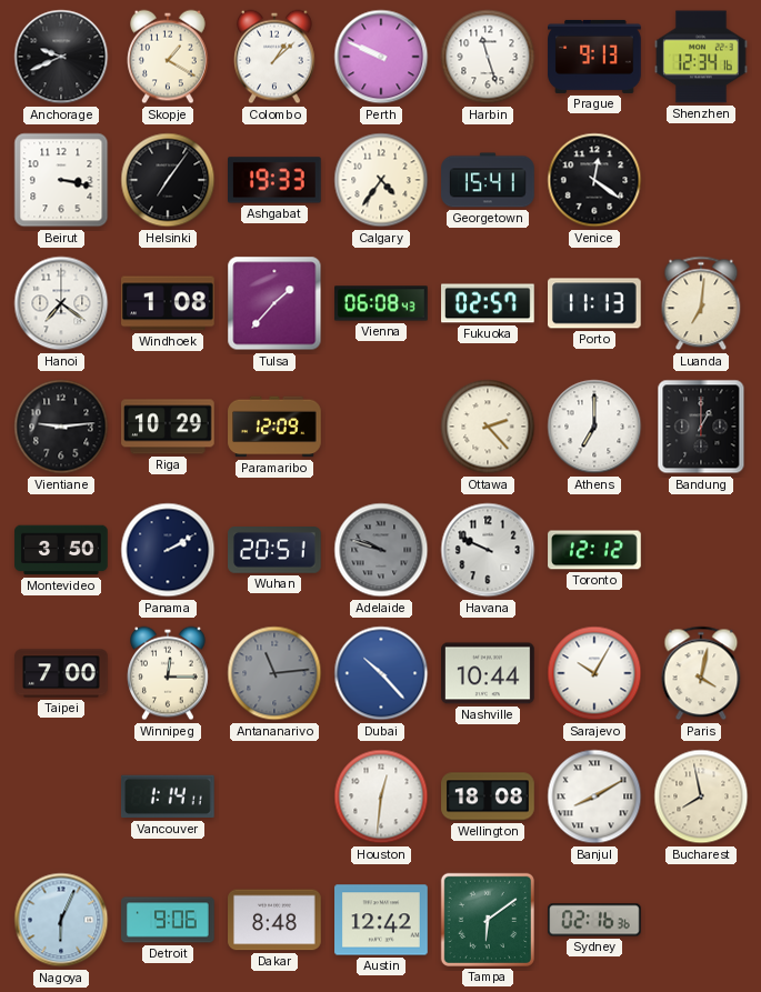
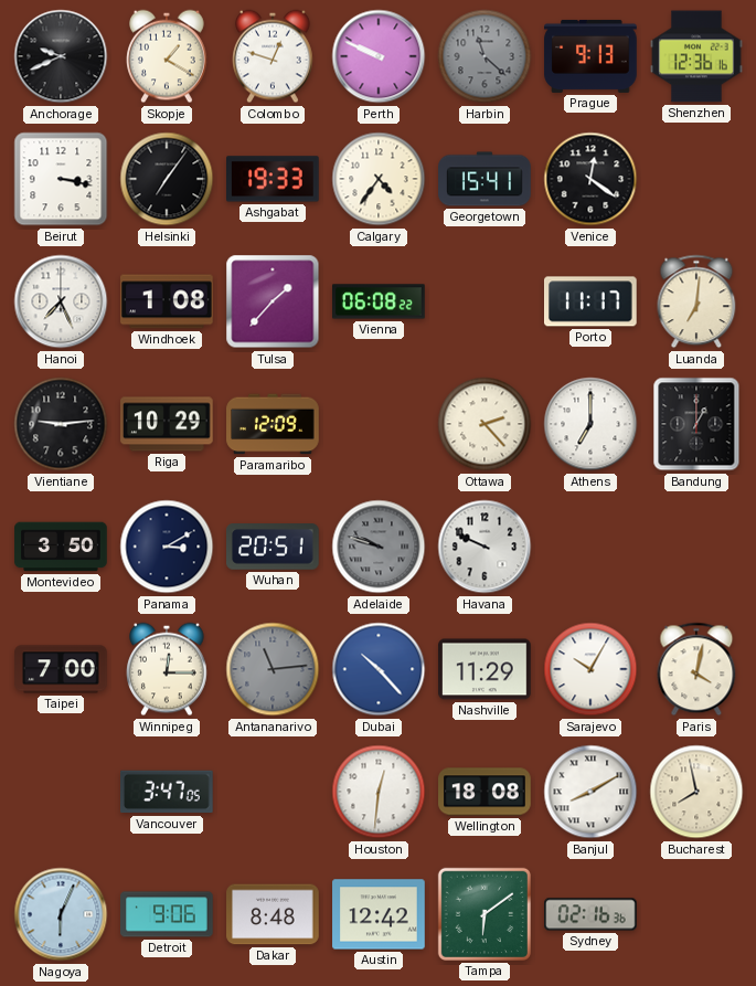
Colombo: 1:08 -> 12:48
Harbin: 11:27 -> 11:22
Harbin dial: white -> grey
Shenzhen: 12:34 -> 12:36
Hanoi: 7:21 -> 7:26
Vienna: 06:08:43 -> 06:08:22
Fukuoka: 02:57 -> none
Porto: 11:13 -> 11:17
Panama: 2:10 -> 3:10
Toronto: 12:12 -> none
Nashville: 10:44 -> 11:29
Vancouver: 1:14 -> 3:47
